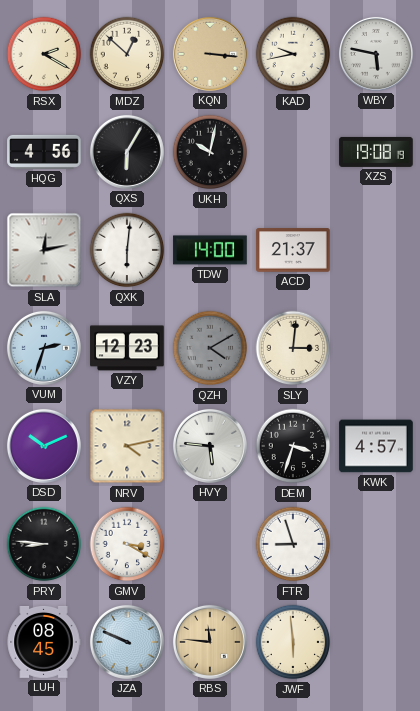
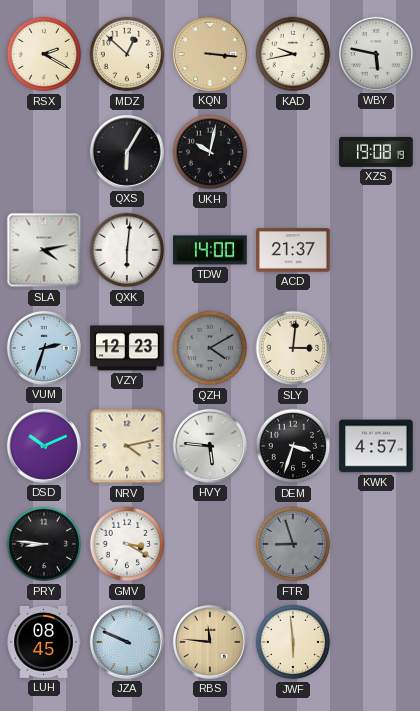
HQG: 4:56 -> none
SLA: 12:13 -> 4:13
FTR dial: white -> grey
